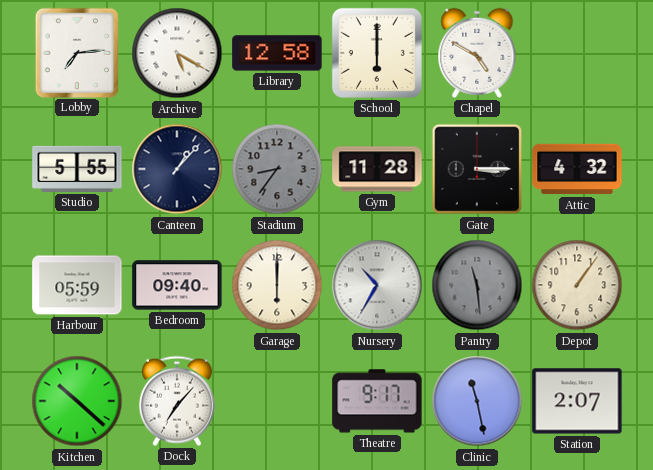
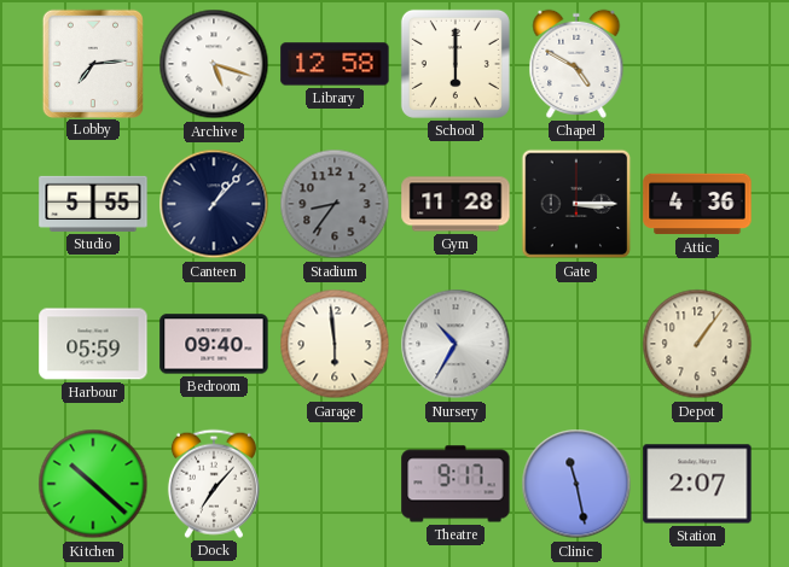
Archive: 5:20 -> 5:18
Attic: 4:32 -> 4:36
Garage: 6:00 -> 5:59
Pantry: 11:29 -> none
